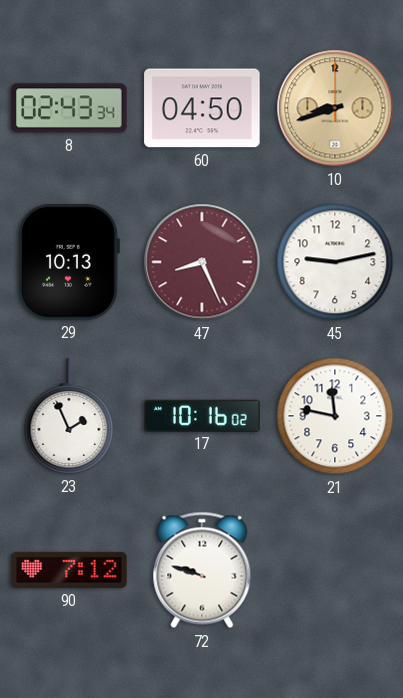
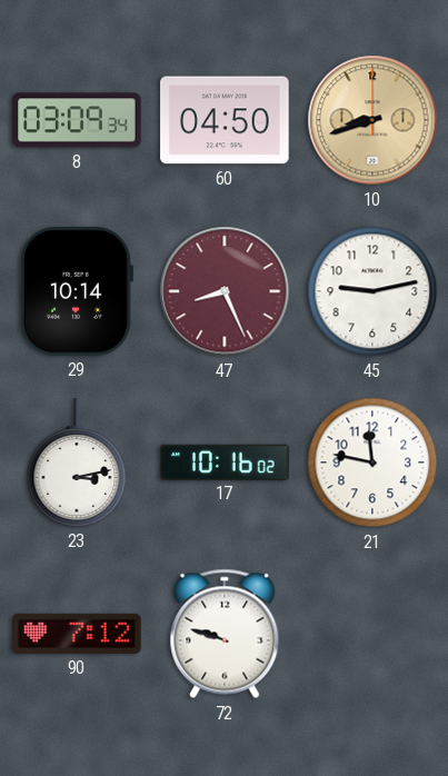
8: 02:43 -> 03:09
29: 10:13 -> 10:14
23: 1:56 -> 3:13
